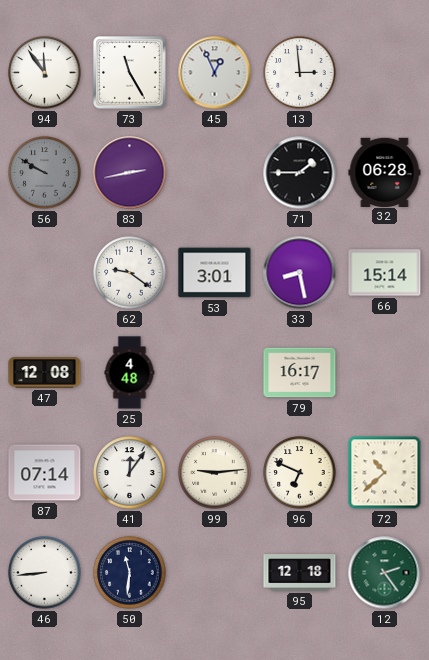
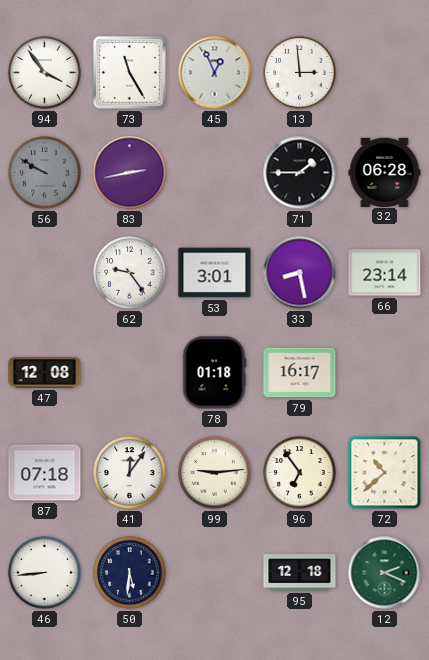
94: 11:54 -> 3:54
62: 9:21 -> 9:24
66: 15:14 -> 23:14
25: 4:48 -> none
78: none -> 01:18
87: 07:14 -> 07:18
96: 6:49 -> 6:54
50: 11:31 -> 5:31
12: 2:24 -> 2:19
